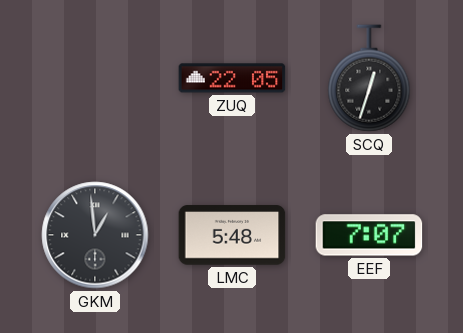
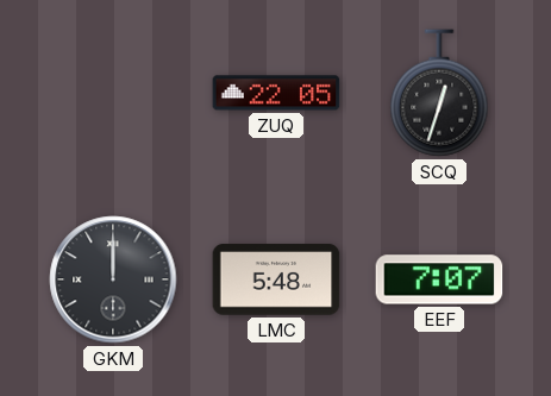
GKM: 12:59 -> 12:00
